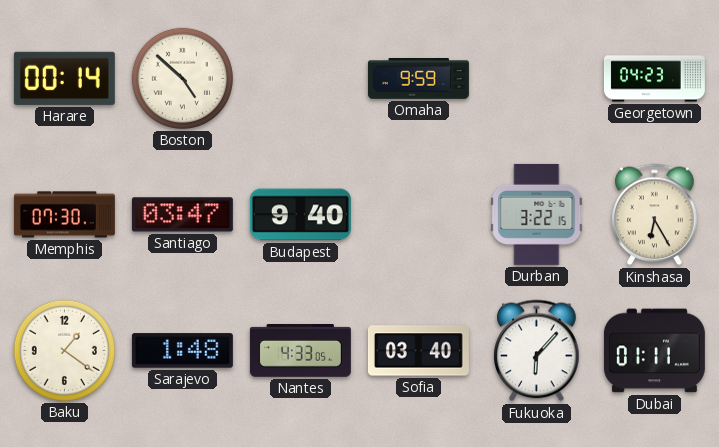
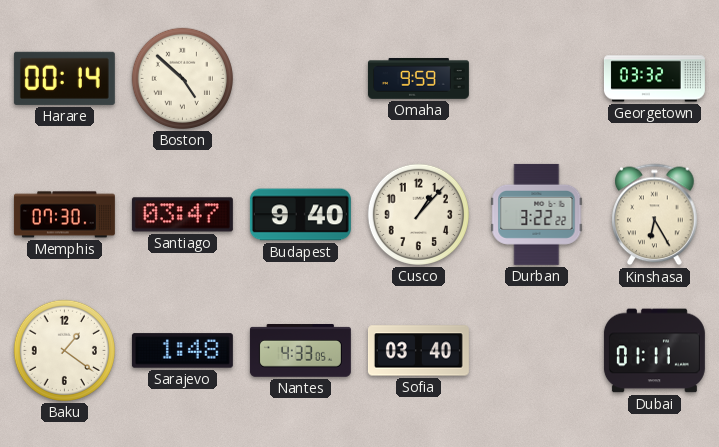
Georgetown: 04:23 -> 03:32
Cusco: none -> 1:07
Durban: 3:22:15 -> 3:22:22
Fukuoka: 6:07 -> none
